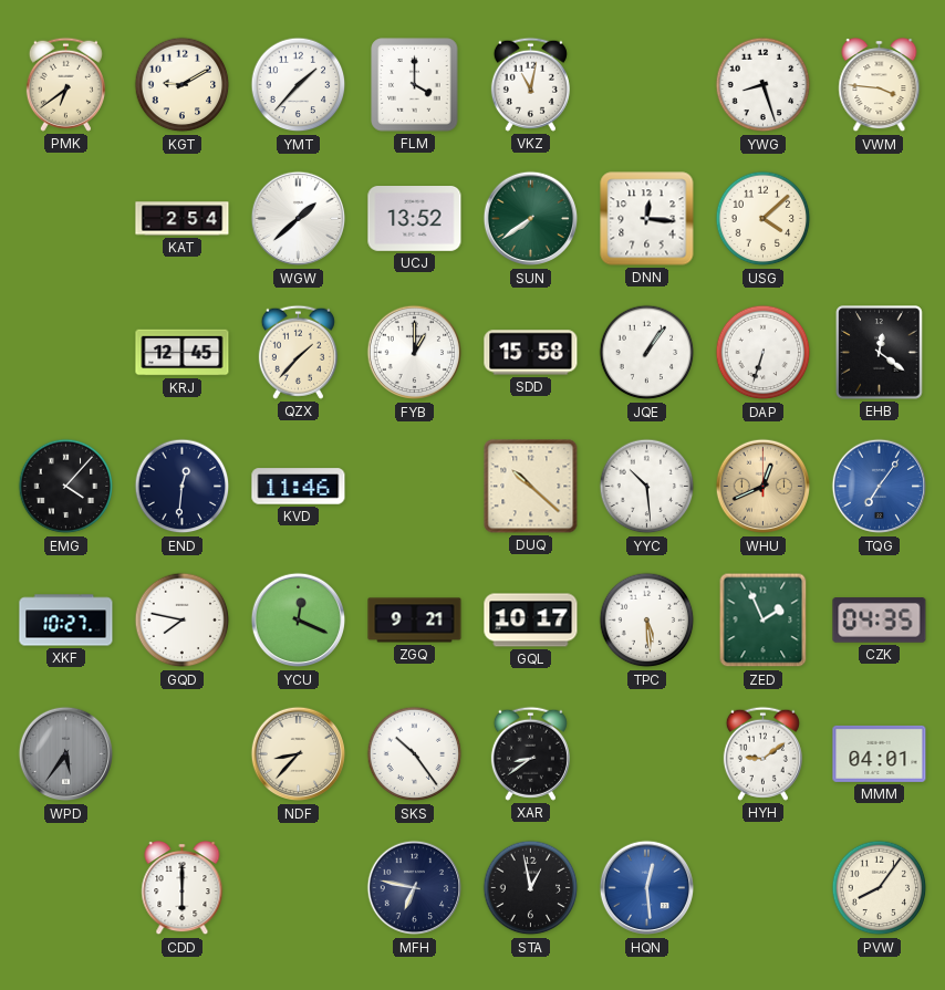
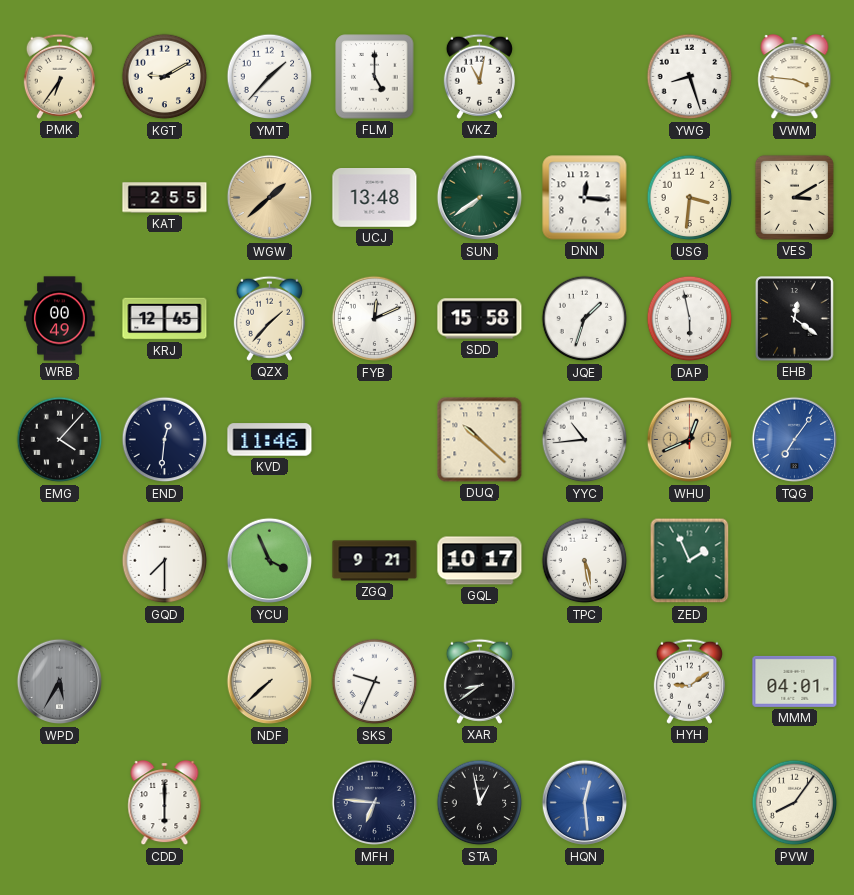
PMK: 6:39 -> 6:36
FLM: 4:00 -> 5:00
KAT: 2:54 -> 2:55
WGW dial: white -> champagne
UCJ: 13:52 -> 13:48
USG: 4:08 -> 3:31
VES: none -> 3:10
WRB: none -> 00:49
FYB: 1:00 -> 12:11
JQE: 1:06 -> 1:33
DAP: 6:33 -> 5:58
YYC: 10:29 -> 10:44
XKF: 10:27 -> none
GQD: 7:47 -> 7:30
YCU: 12:19 -> 3:56
TPC: 5:29 -> 5:28
CZK: 04:35 -> none
WPD: 5:36 -> 5:35
NDF: 8:37 -> 7:38
SKS: 10:24 -> 9:34
MFH: 6:47 -> 6:46
